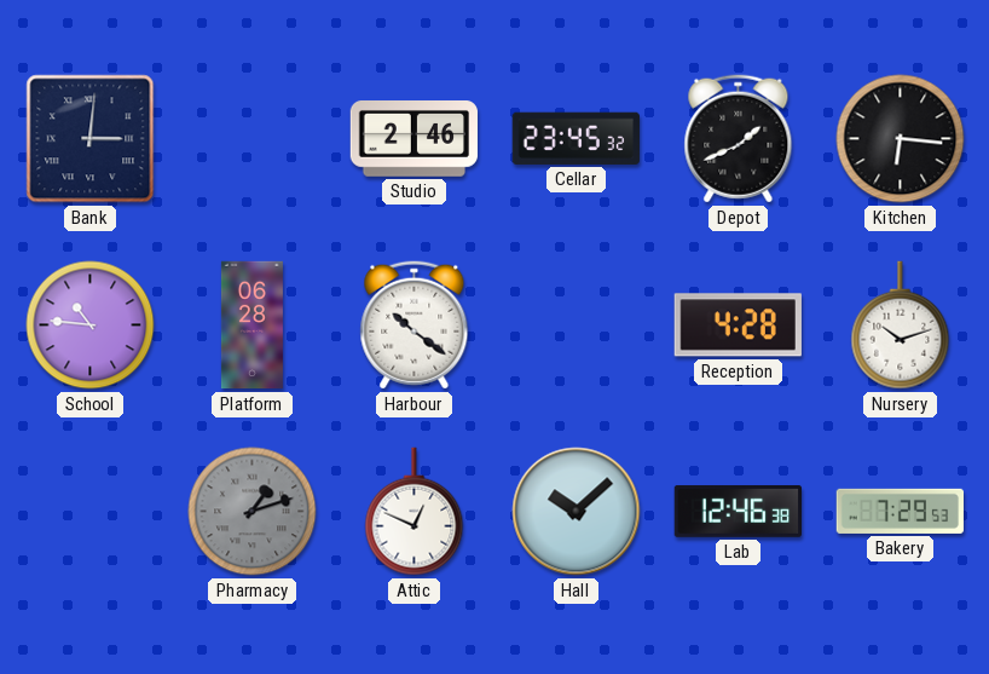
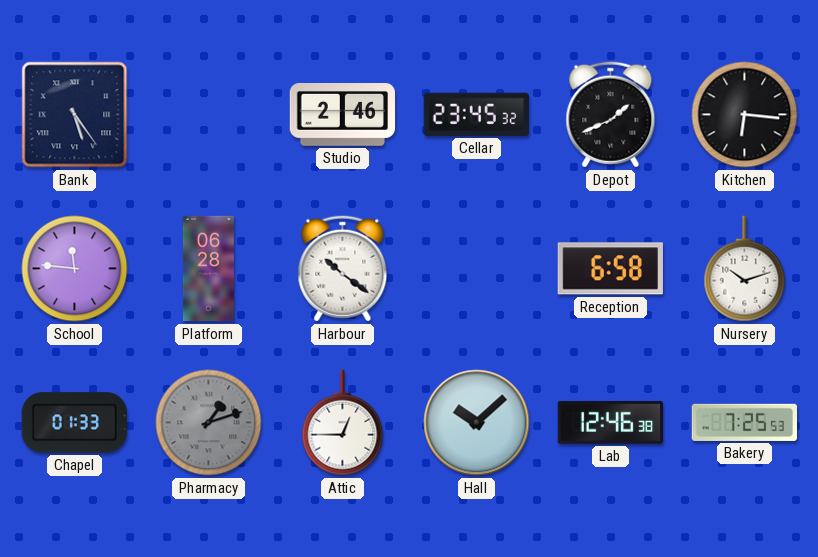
Bank: 3:01 -> 5:24
School: 10:46 -> 11:46
Reception: 4:28 -> 6:58
Chapel: none -> 01:33
Attic: 12:49 -> 12:45
Bakery: 7:29 -> 7:25
